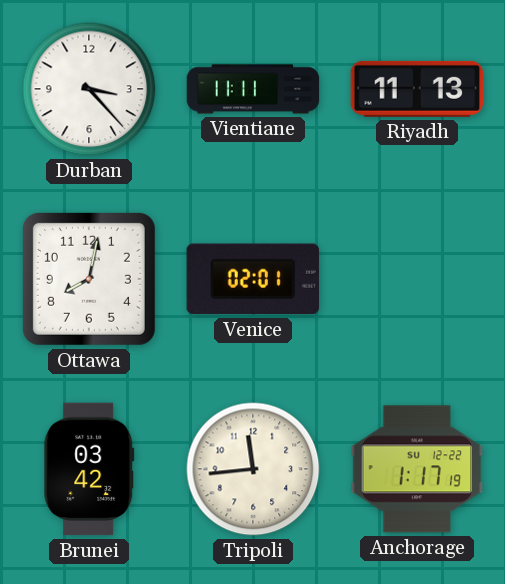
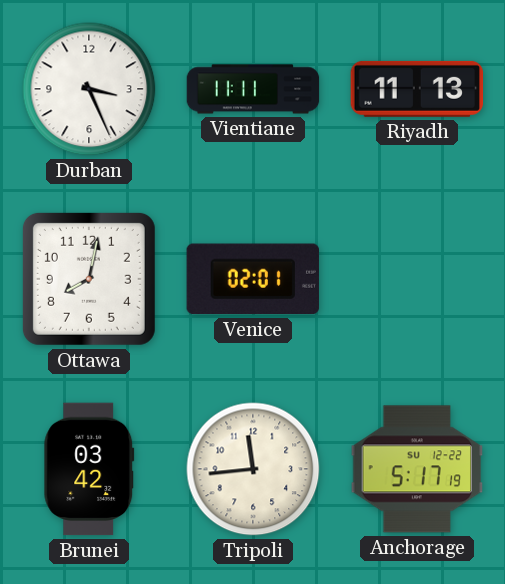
Durban: 3:23 -> 3:26
Anchorage: 1:17 -> 5:17
